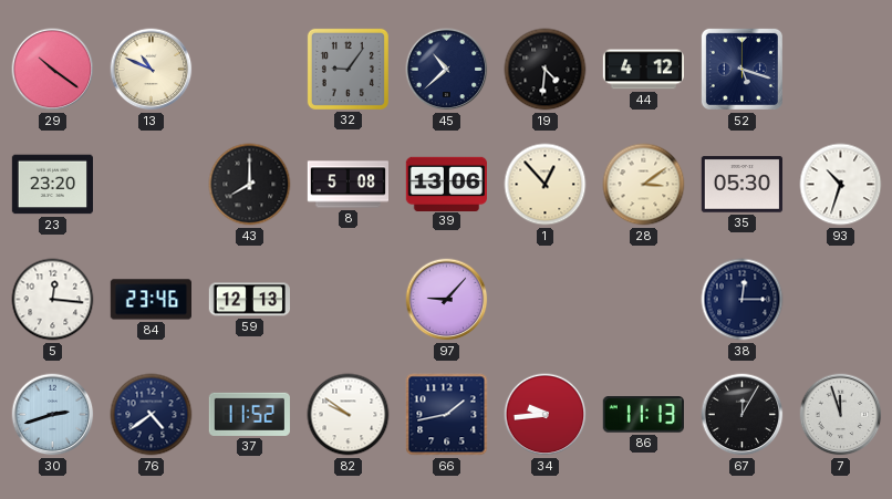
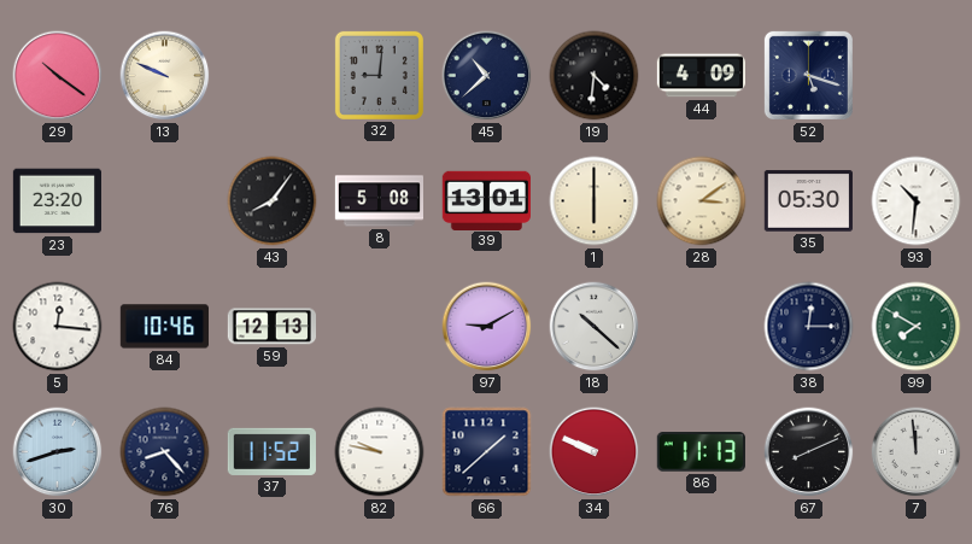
13: 10:49 -> 9:49
32: 9:06 -> 9:01
44: 4:12 -> 4:09
43: 8:00 -> 8:06
39: 13:06 -> 13:01
1: 12:53 -> 6:00
93: 10:33 -> 10:31
84: 23:46 -> 10:46
97: 9:07 -> 9:10
18: none -> 10:22
99: none -> 7:50
76: 4:39 -> 8:23
82: 9:51 -> 9:47
66: 1:43 -> 1:38
34: 9:44 -> 9:49
67: 12:05 -> 8:11
7: 11:57 -> 11:59
